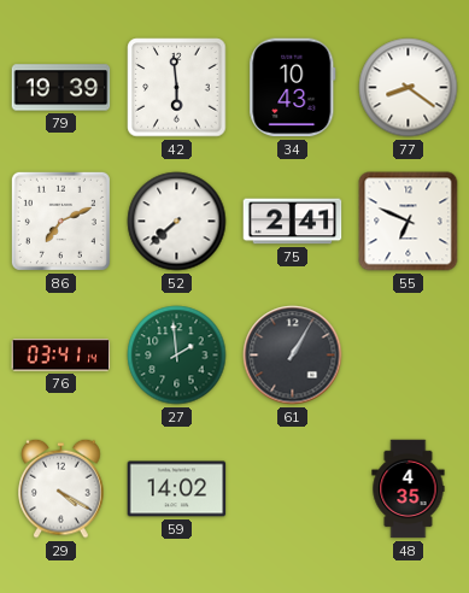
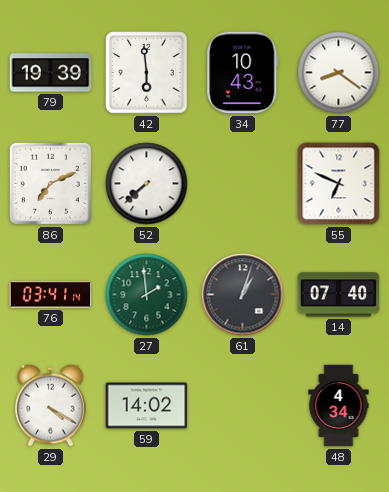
75: 2:41 -> none
61: 1:05 -> 1:03
14: none -> 07:40
48: 4:35 -> 4:34
